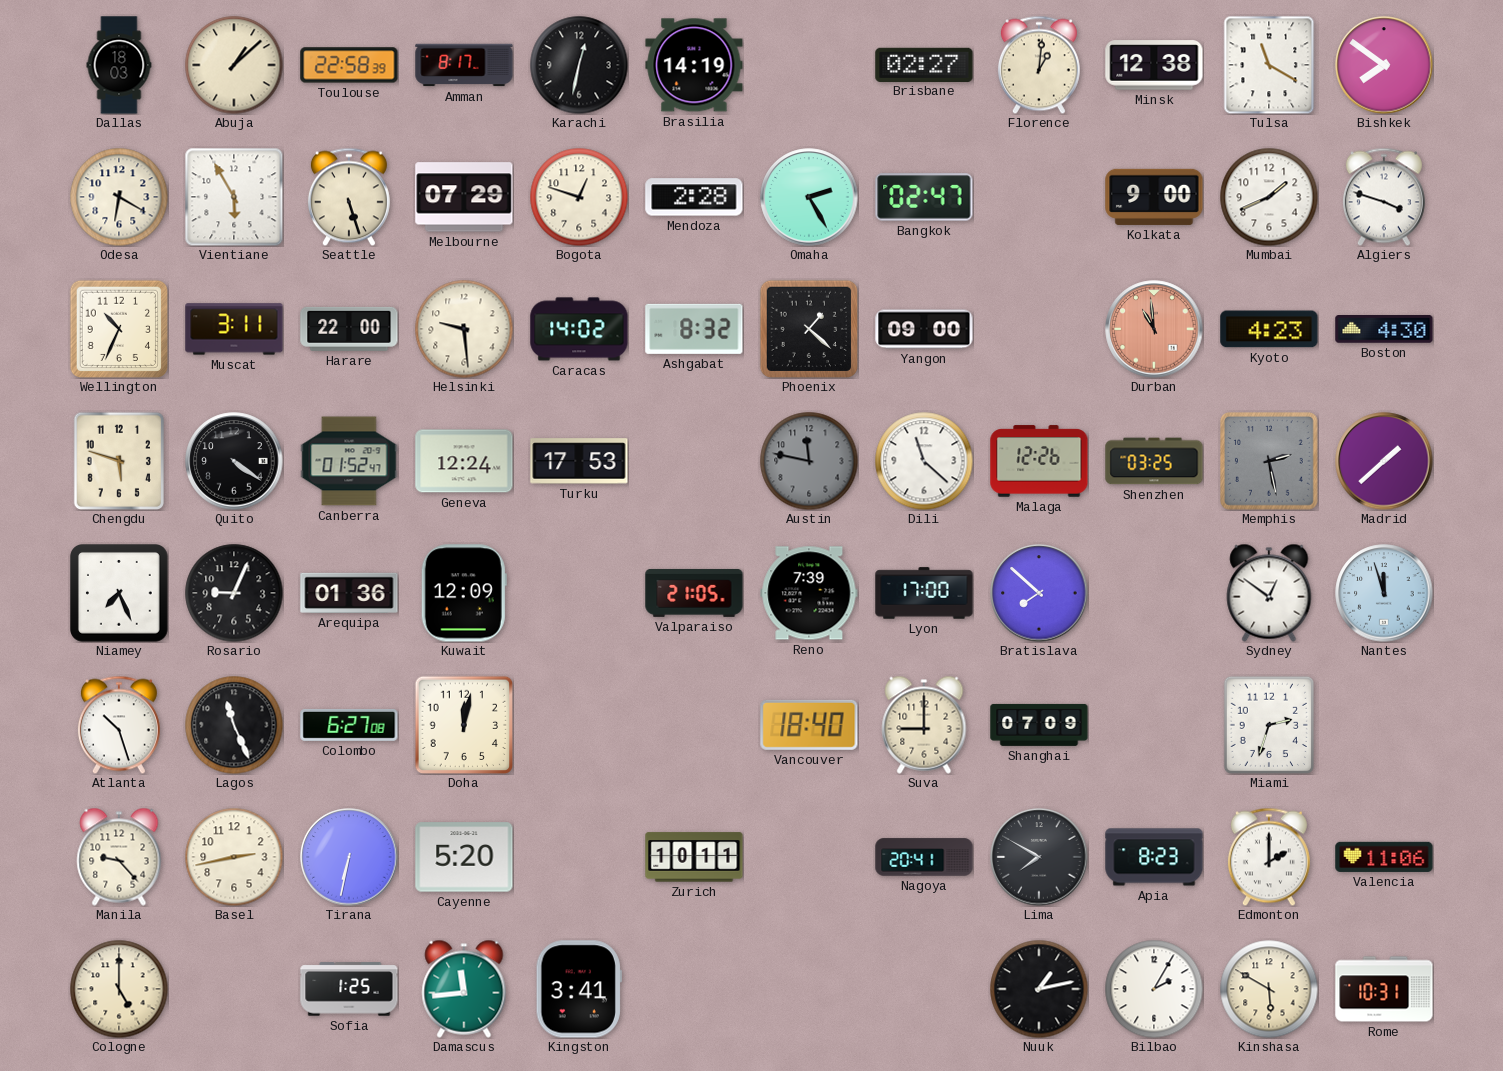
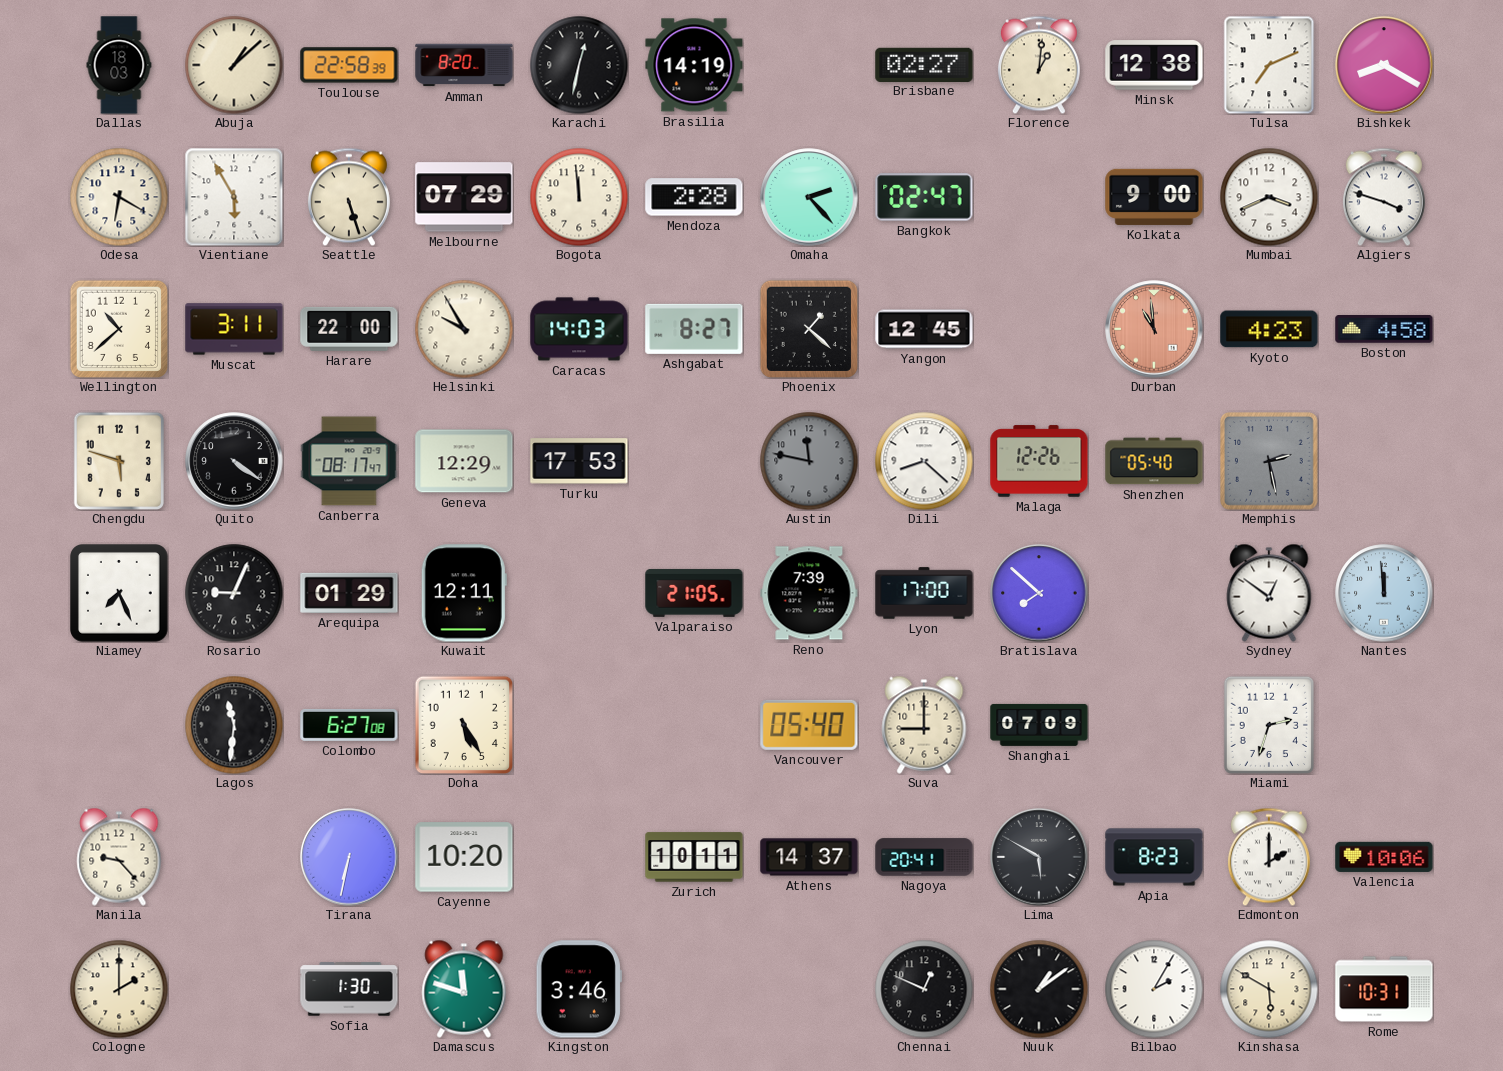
Amman: 8:17 -> 8:20
Tulsa: 11:20 -> 7:11
Bishkek: 7:51 -> 8:20
Bogota: 12:48 -> 11:59
Omaha: 2:25 -> 2:23
Mumbai: 1:41 -> 3:41
Wellington: 10:34 -> 10:38
Helsinki: 9:29 -> 9:55
Caracas: 14:02 -> 14:03
Ashgabat: 8:32 -> 8:27
Yangon: 09:00 -> 12:45
Boston: 4:30 -> 4:58
Canberra: 01:52 -> 08:17
Geneva: 12:24 -> 12:29
Dili: 11:22 -> 8:22
Shenzhen: 03:25 -> 05:40
Madrid: 1:38 -> none
Arequipa: 01:36 -> 01:29
Kuwait: 12:09 -> 12:11
Nantes: 11:57 -> 11:59
Atlanta: 10:27 -> none
Lagos: 11:26 -> 11:31
Doha: 12:02 -> 5:25
Vancouver: 18:40 -> 05:40
Basel: 2:43 -> none
Cayenne: 5:20 -> 10:20
Athens: none -> 14:37
Lima: 7:50 -> 5:50
Valencia: 11:06 -> 10:06
Cologne: 5:00 -> 2:00
Sofia: 1:25 -> 1:30
Damascus: 11:44 -> 11:48
Kingston: 3:41 -> 3:46
Chennai: none -> 12:49
Nuuk: 1:13 -> 1:09
